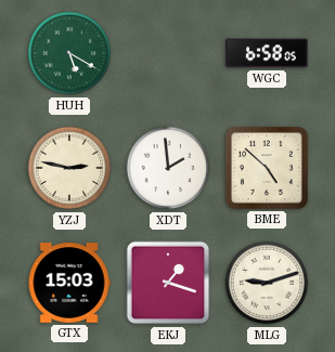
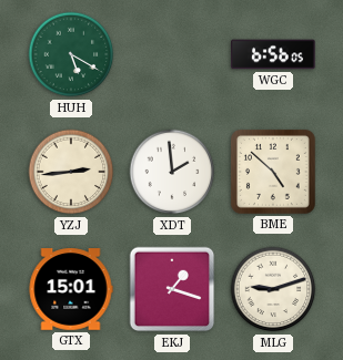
WGC: 6:58 -> 6:56
YZJ: 2:47 -> 2:44
GTX: 15:03 -> 15:01
